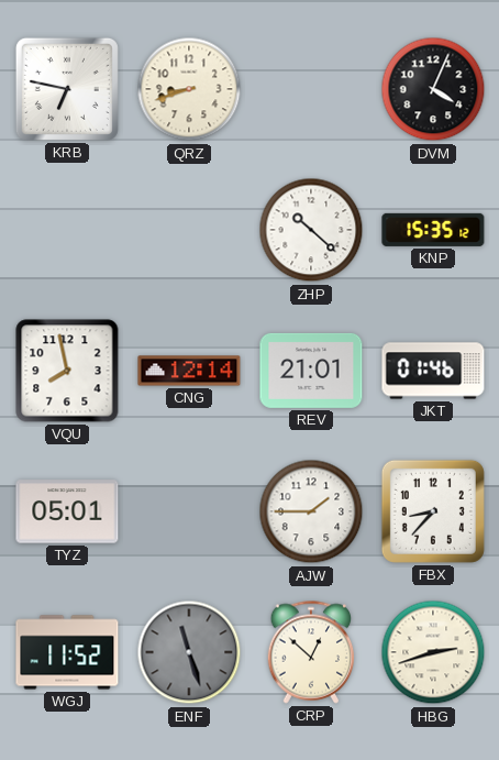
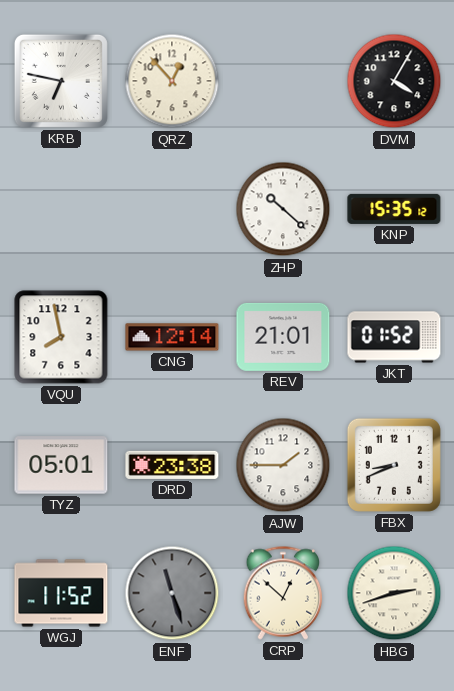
QRZ: 8:42 -> 12:53
DVM: 4:04 -> 4:05
JKT: 01:46 -> 01:52
DRD: none -> 23:38
FBX: 8:37 -> 8:41
